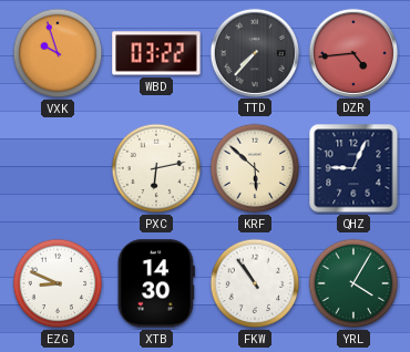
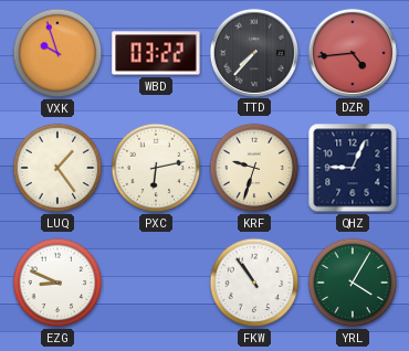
LUQ: none -> 1:24
KRF: 5:52 -> 9:33
XTB: 14:30 -> none
